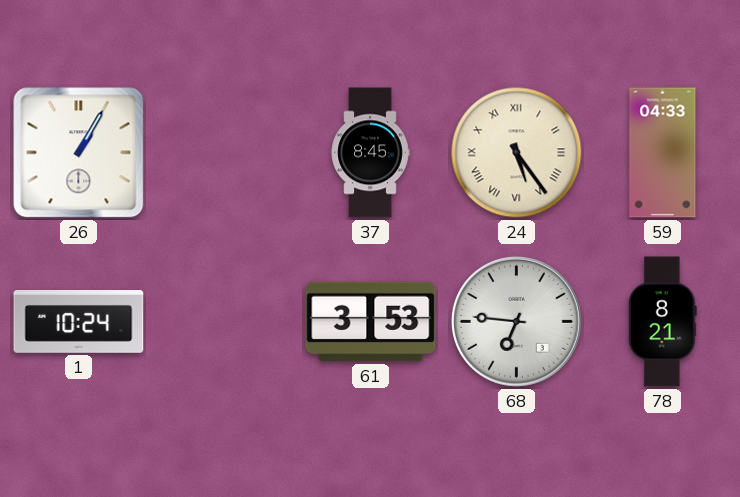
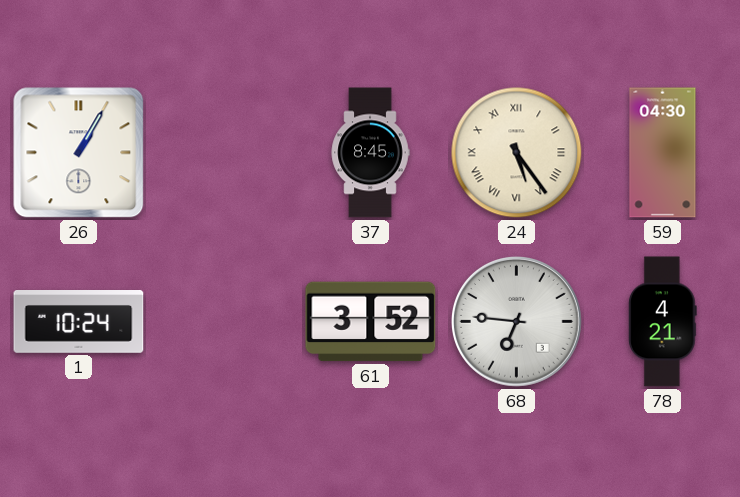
59: 04:33 -> 04:30
61: 3:53 -> 3:52
78: 8:21 -> 4:21
